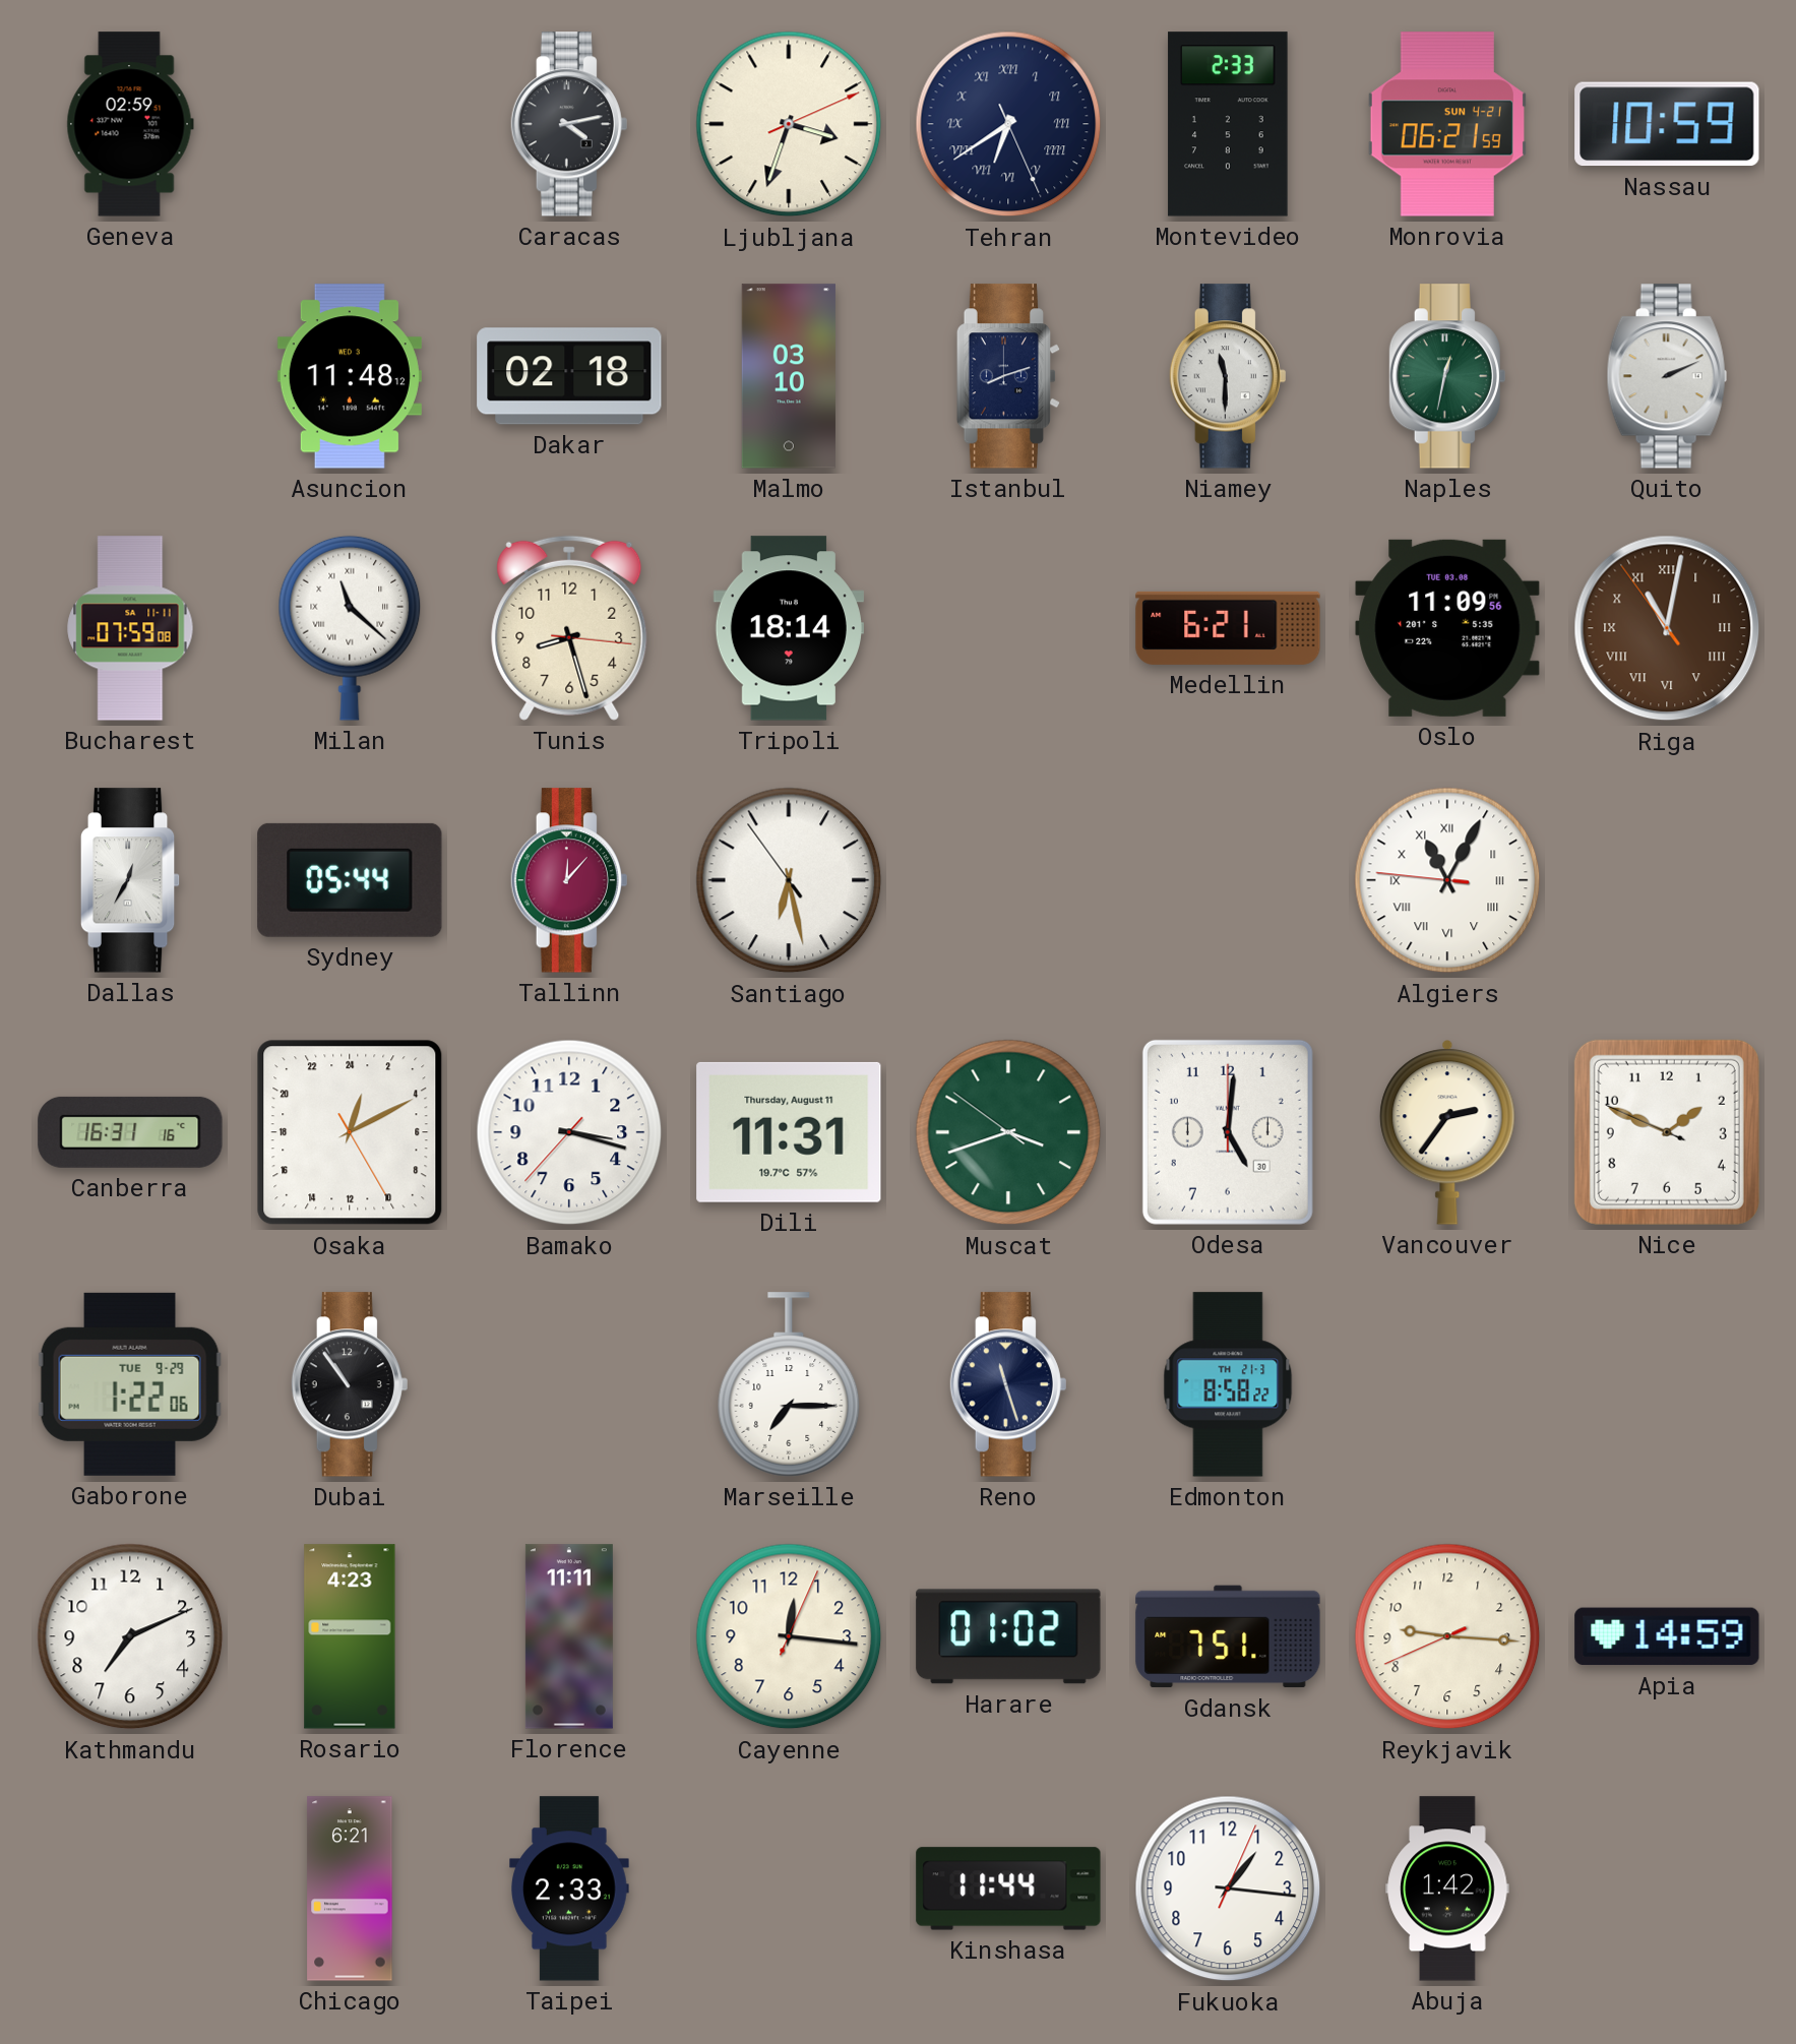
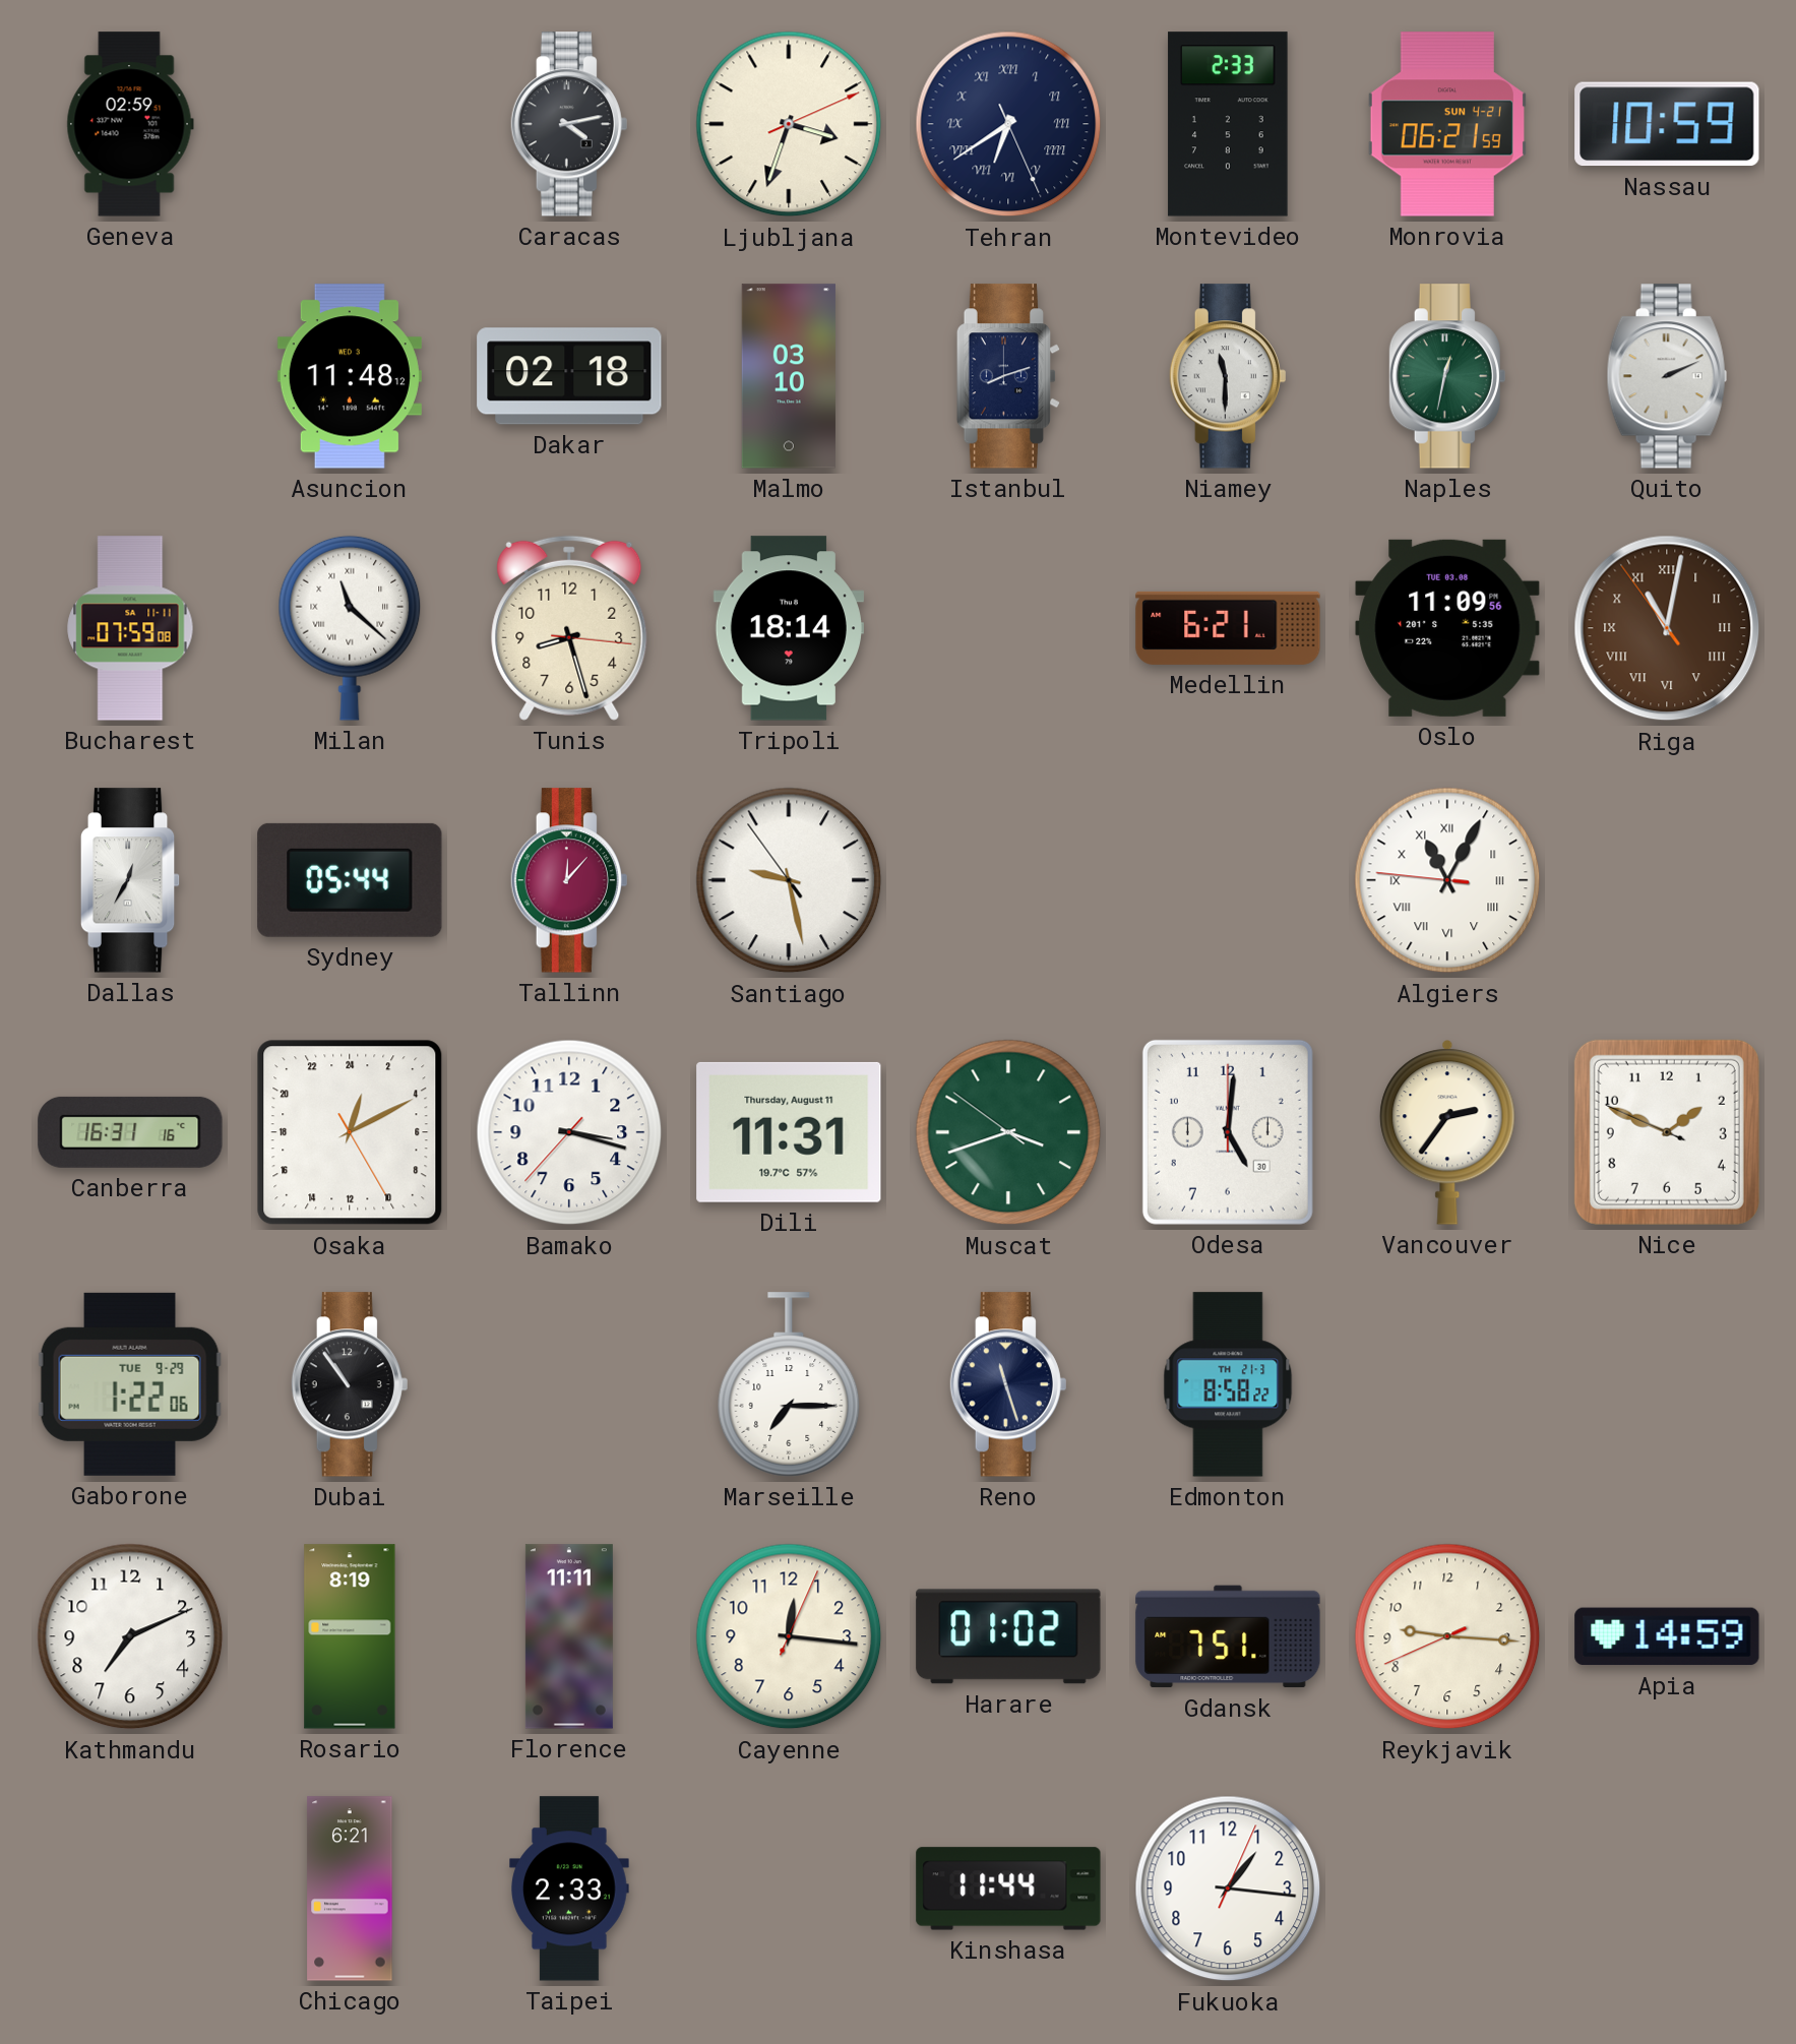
Santiago: 6:27 -> 9:27
Rosario: 4:23 -> 8:19
Abuja: 1:42 -> none
